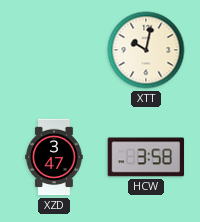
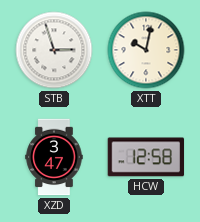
STB: none -> 2:57
HCW: 3:58 -> 12:58
